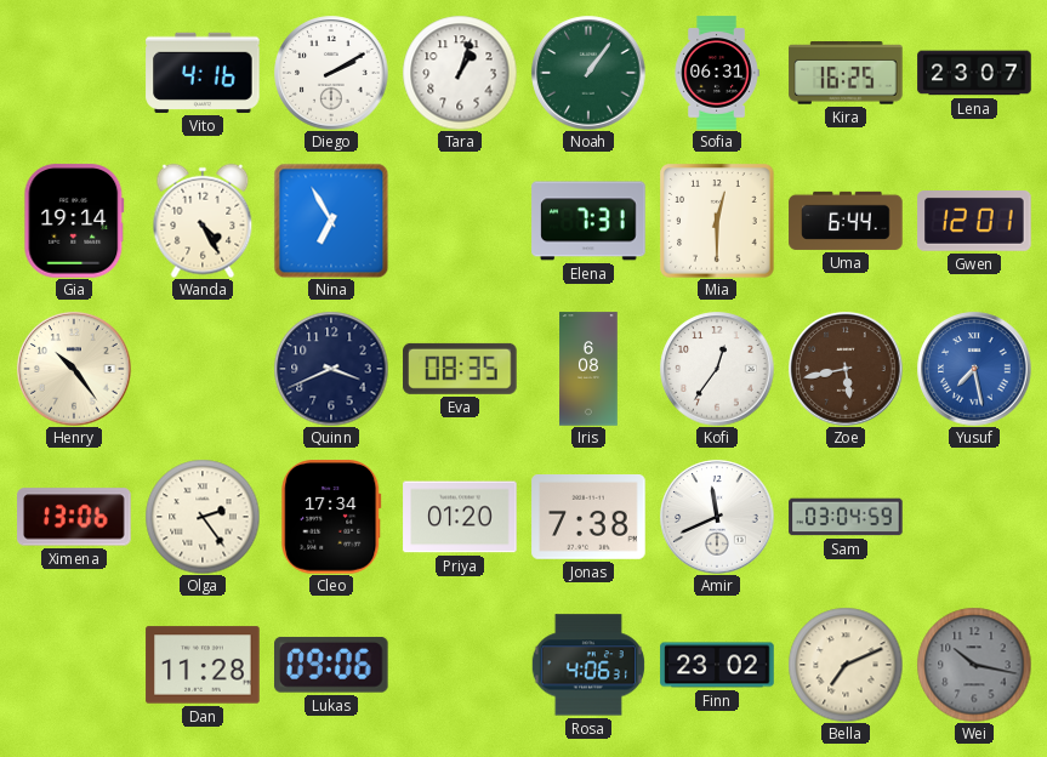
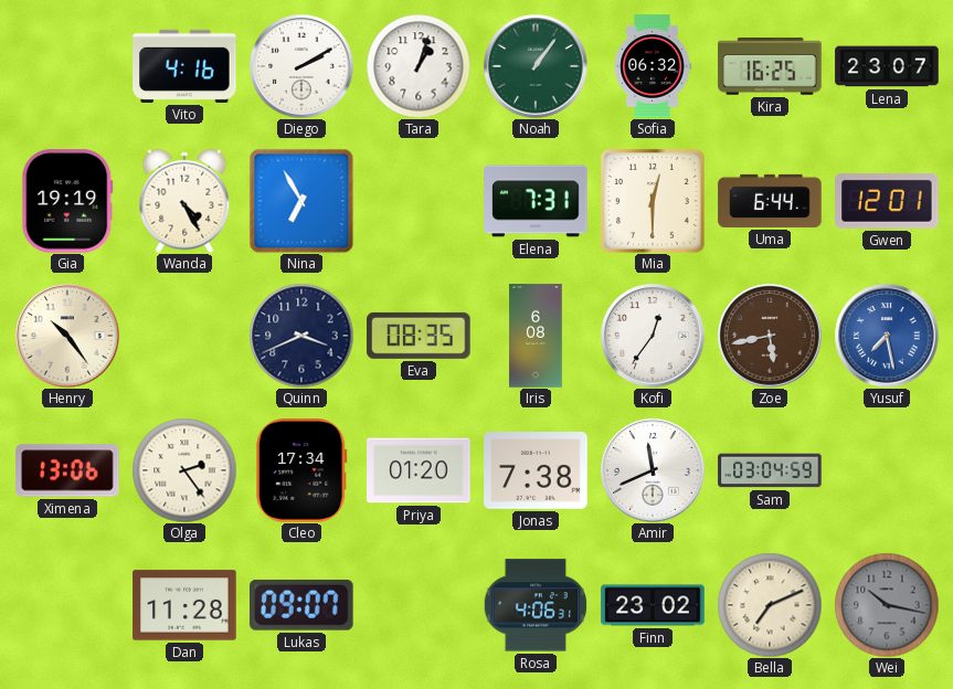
Sofia: 06:31 -> 06:32
Gia: 19:14 -> 19:19
Lukas: 09:06 -> 09:07
